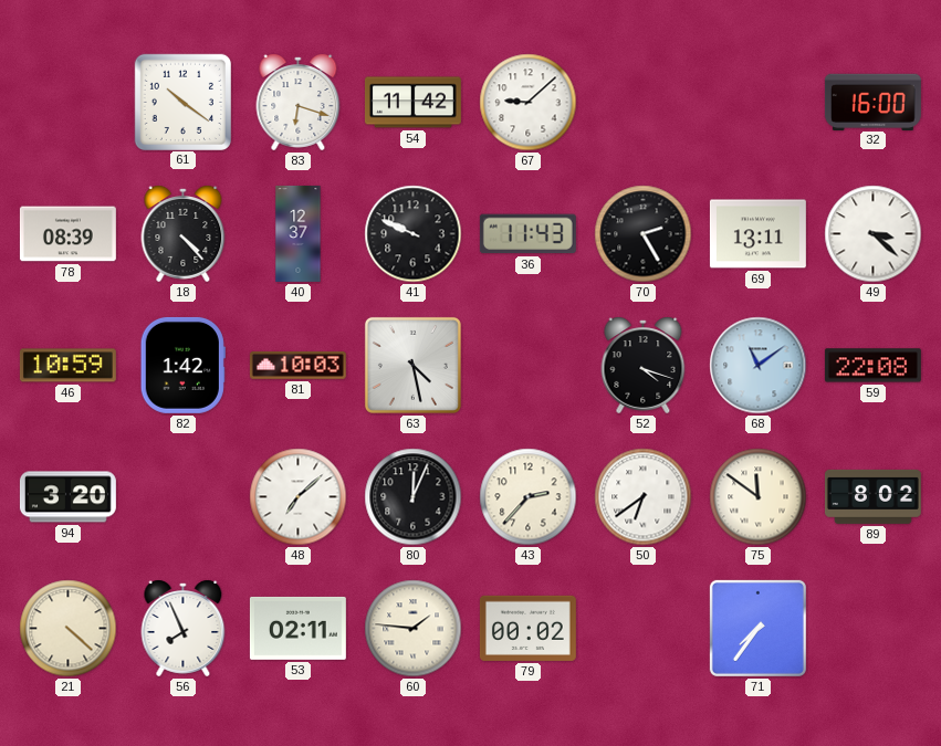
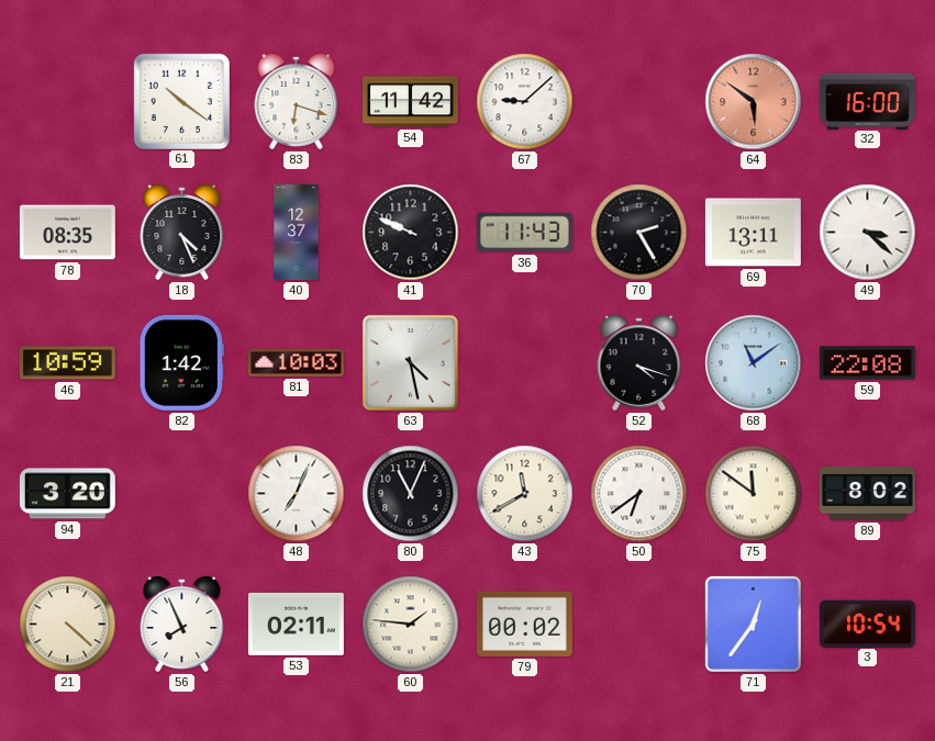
64: none -> 5:51
78: 08:39 -> 08:35
18: 4:23 -> 4:26
48: 7:08 -> 7:04
80: 12:04 -> 11:04
43: 2:37 -> 11:40
71: 7:36 -> 12:36
3: none -> 10:54
